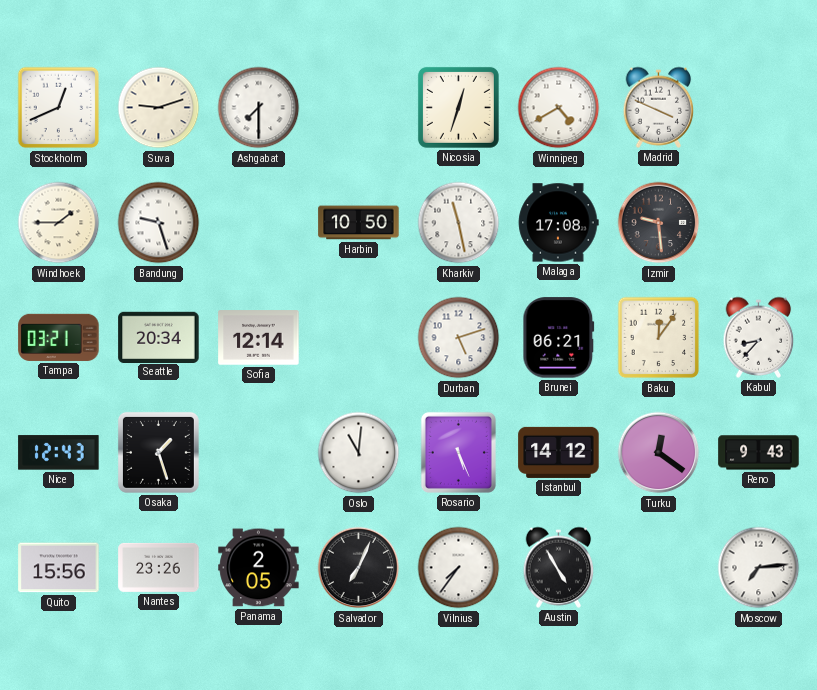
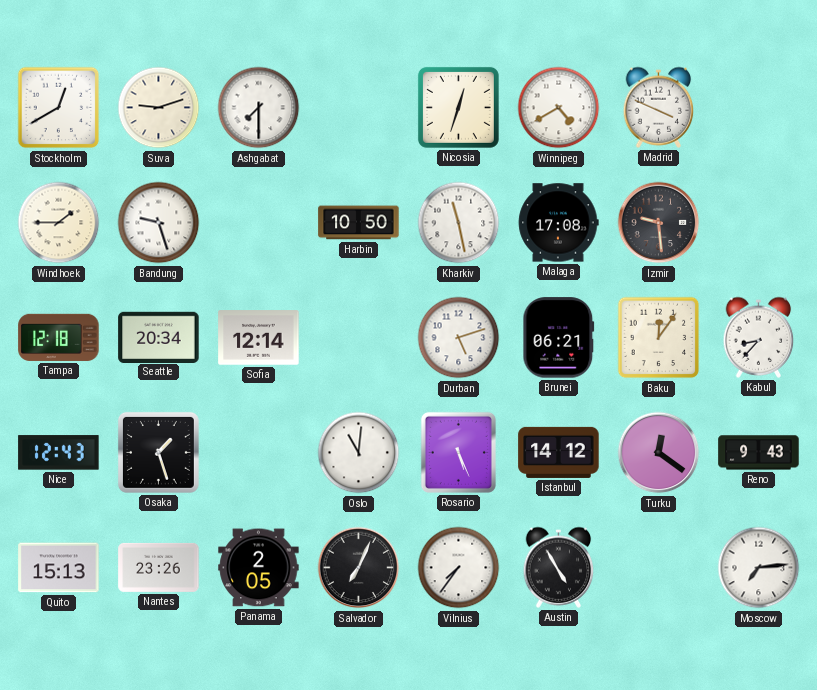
Stockholm: 12:41 -> 12:40
Tampa: 03:21 -> 12:18
Quito: 15:56 -> 15:13
